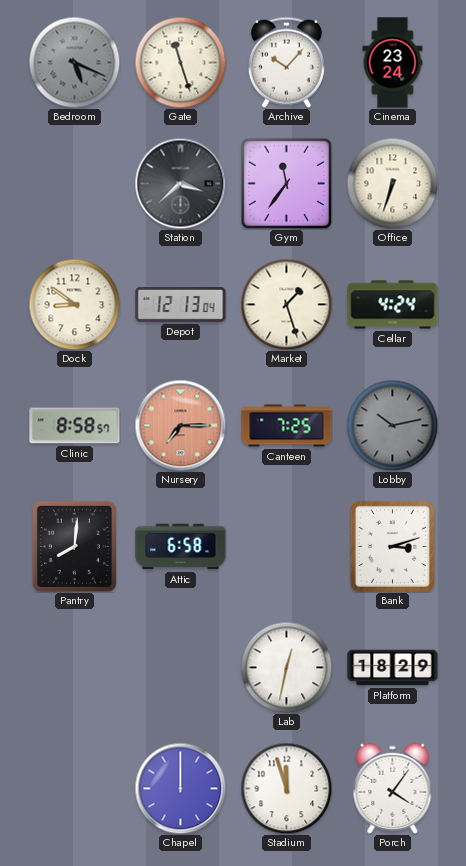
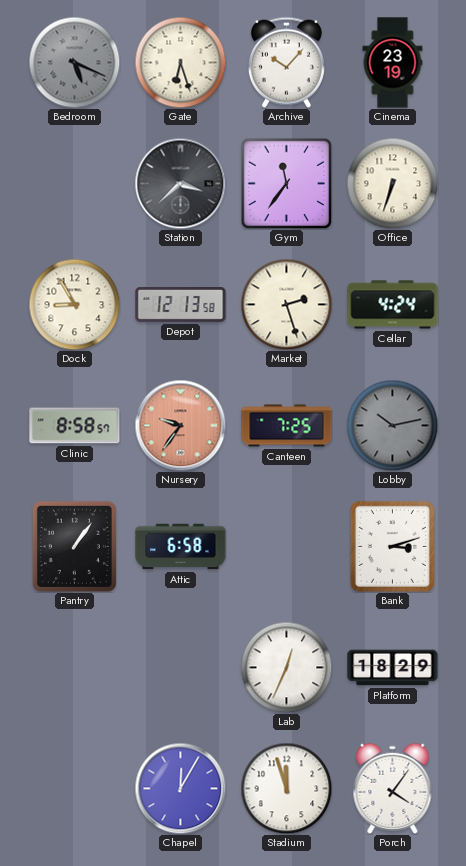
Gate: 11:27 -> 6:27
Cinema: 23:24 -> 23:19
Dock: 8:51 -> 8:55
Depot: 12:13:04 -> 12:13:58
Market: 1:27 -> 2:27
Nursery: 7:15 -> 9:36
Pantry: 8:01 -> 1:06
Lab: 12:32 -> 12:34
Chapel: 12:00 -> 12:05
